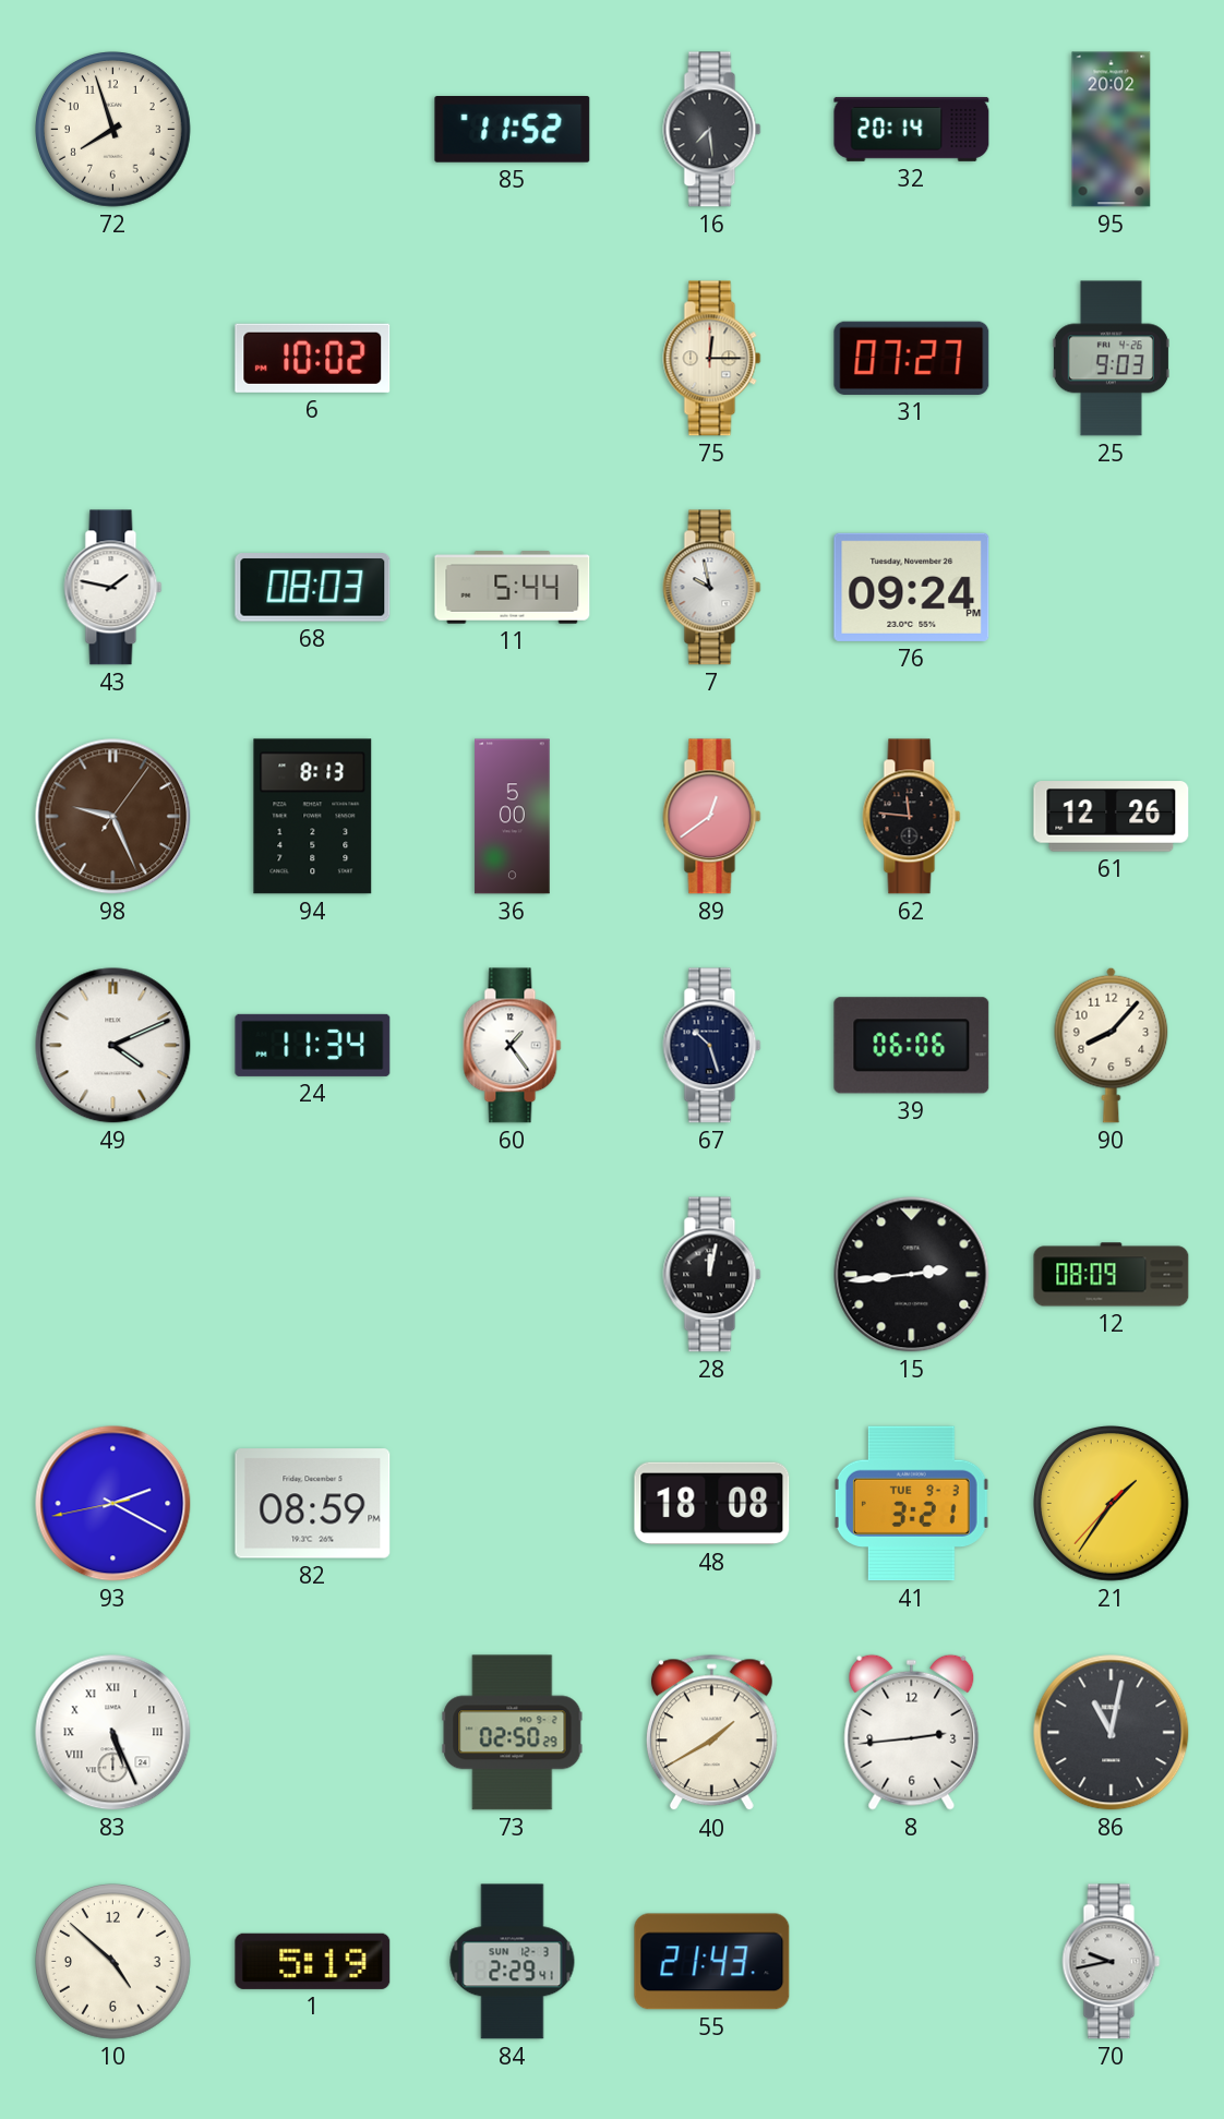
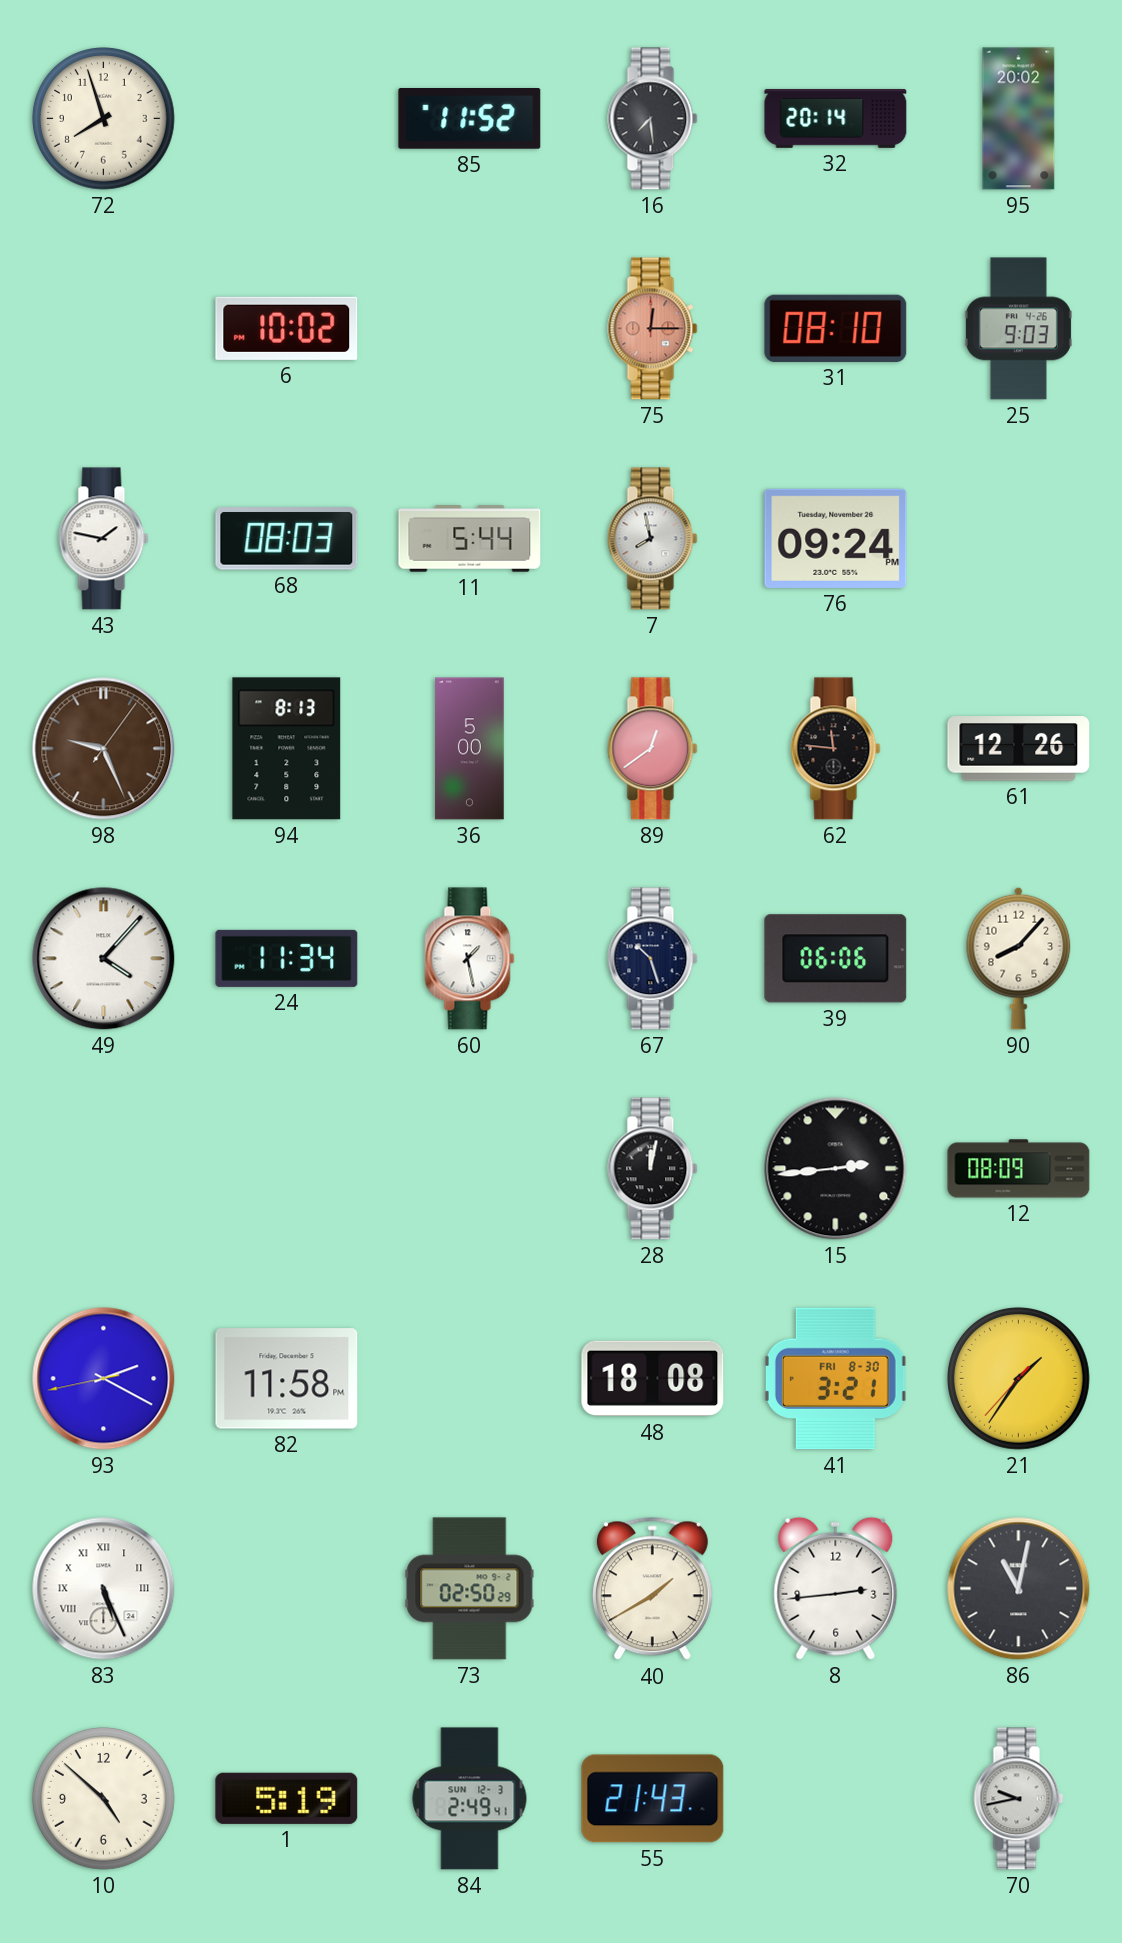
75 dial: cream -> salmon
31: 07:27 -> 08:10
7: 9:58 -> 7:58
49: 4:11 -> 4:07
60: 1:24 -> 1:28
82: 08:59 -> 11:58
41 date: TUE 9-3 -> FRI 8-30
84: 2:29 -> 2:49
